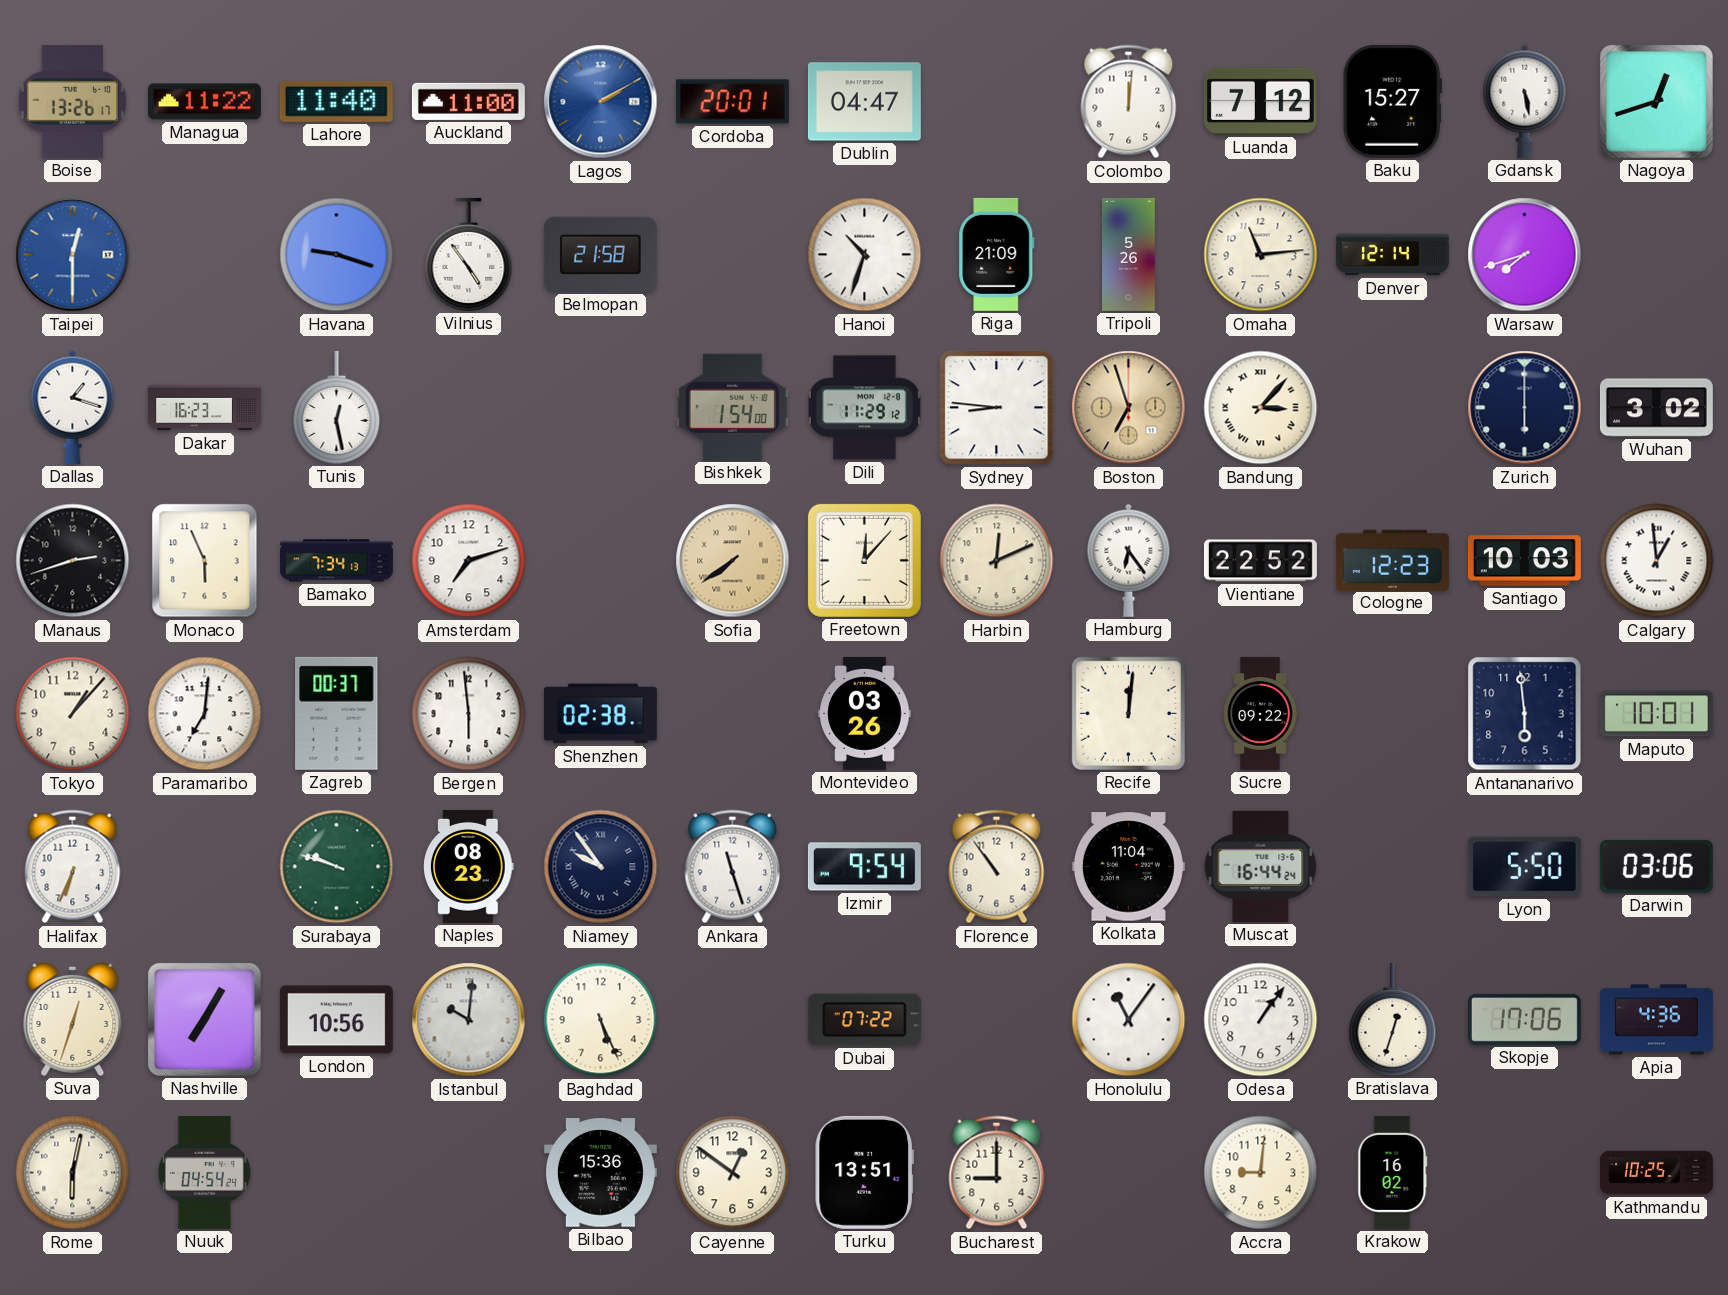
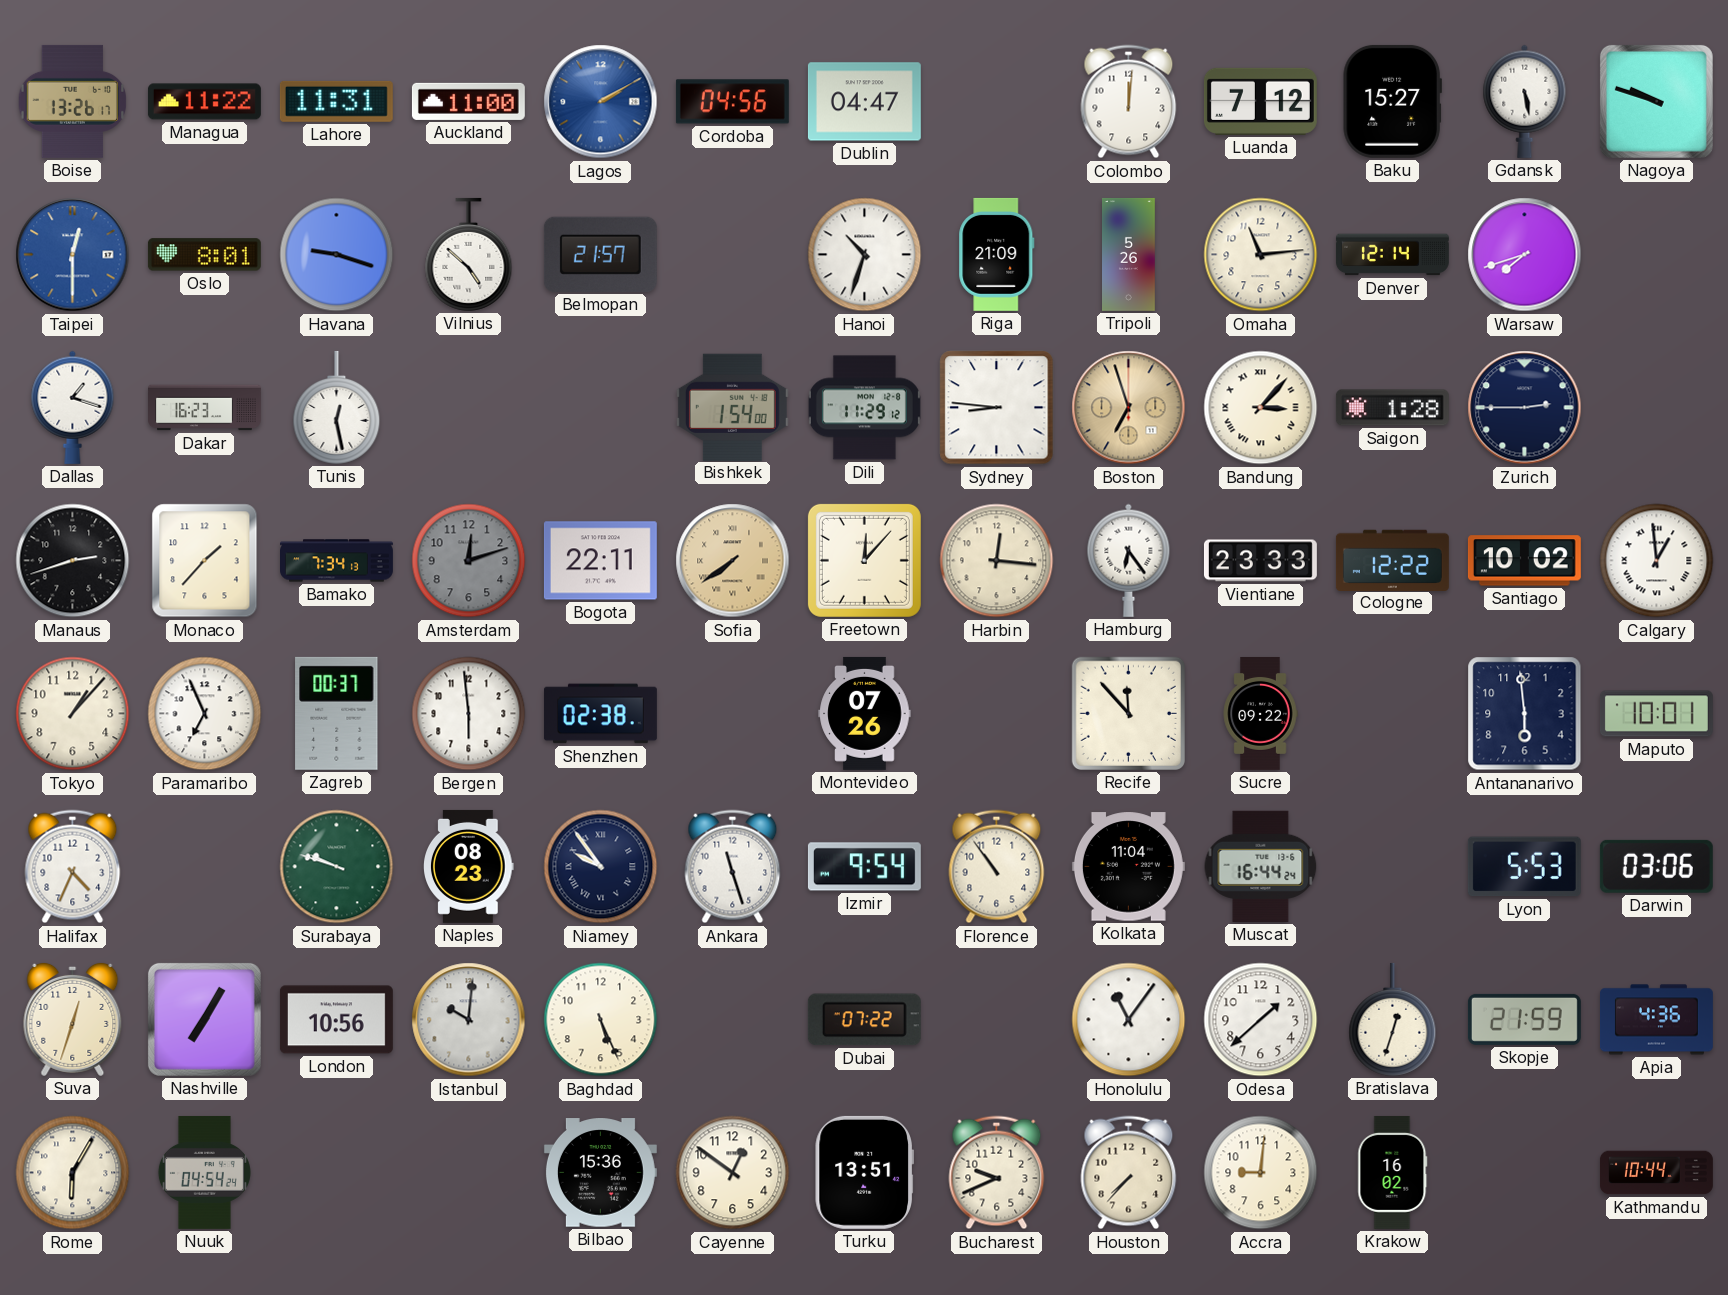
Lahore: 11:40 -> 11:31
Cordoba: 20:01 -> 04:56
Nagoya: 12:42 -> 9:48
Oslo: none -> 8:01
Vilnius: 4:54 -> 4:52
Belmopan: 21:58 -> 21:57
Saigon: none -> 1:28
Zurich: 6:00 -> 2:45
Wuhan: 3:02 -> none
Monaco: 5:56 -> 1:37
Amsterdam: 7:12 -> 12:12
Amsterdam dial: white -> grey
Bogota: none -> 22:11
Harbin: 12:11 -> 12:16
Vientiane: 22:52 -> 23:33
Cologne: 12:23 -> 12:22
Santiago: 10:03 -> 10:02
Paramaribo: 7:01 -> 6:56
Montevideo: 03:26 -> 07:26
Recife: 12:01 -> 11:53
Halifax: 6:34 -> 4:34
Lyon: 5:50 -> 5:53
Odesa: 1:06 -> 1:38
Skopje: 17:06 -> 21:59
Rome: 6:02 -> 6:05
Bucharest: 9:00 -> 9:41
Houston: none -> 7:37
Kathmandu: 10:25 -> 10:44
